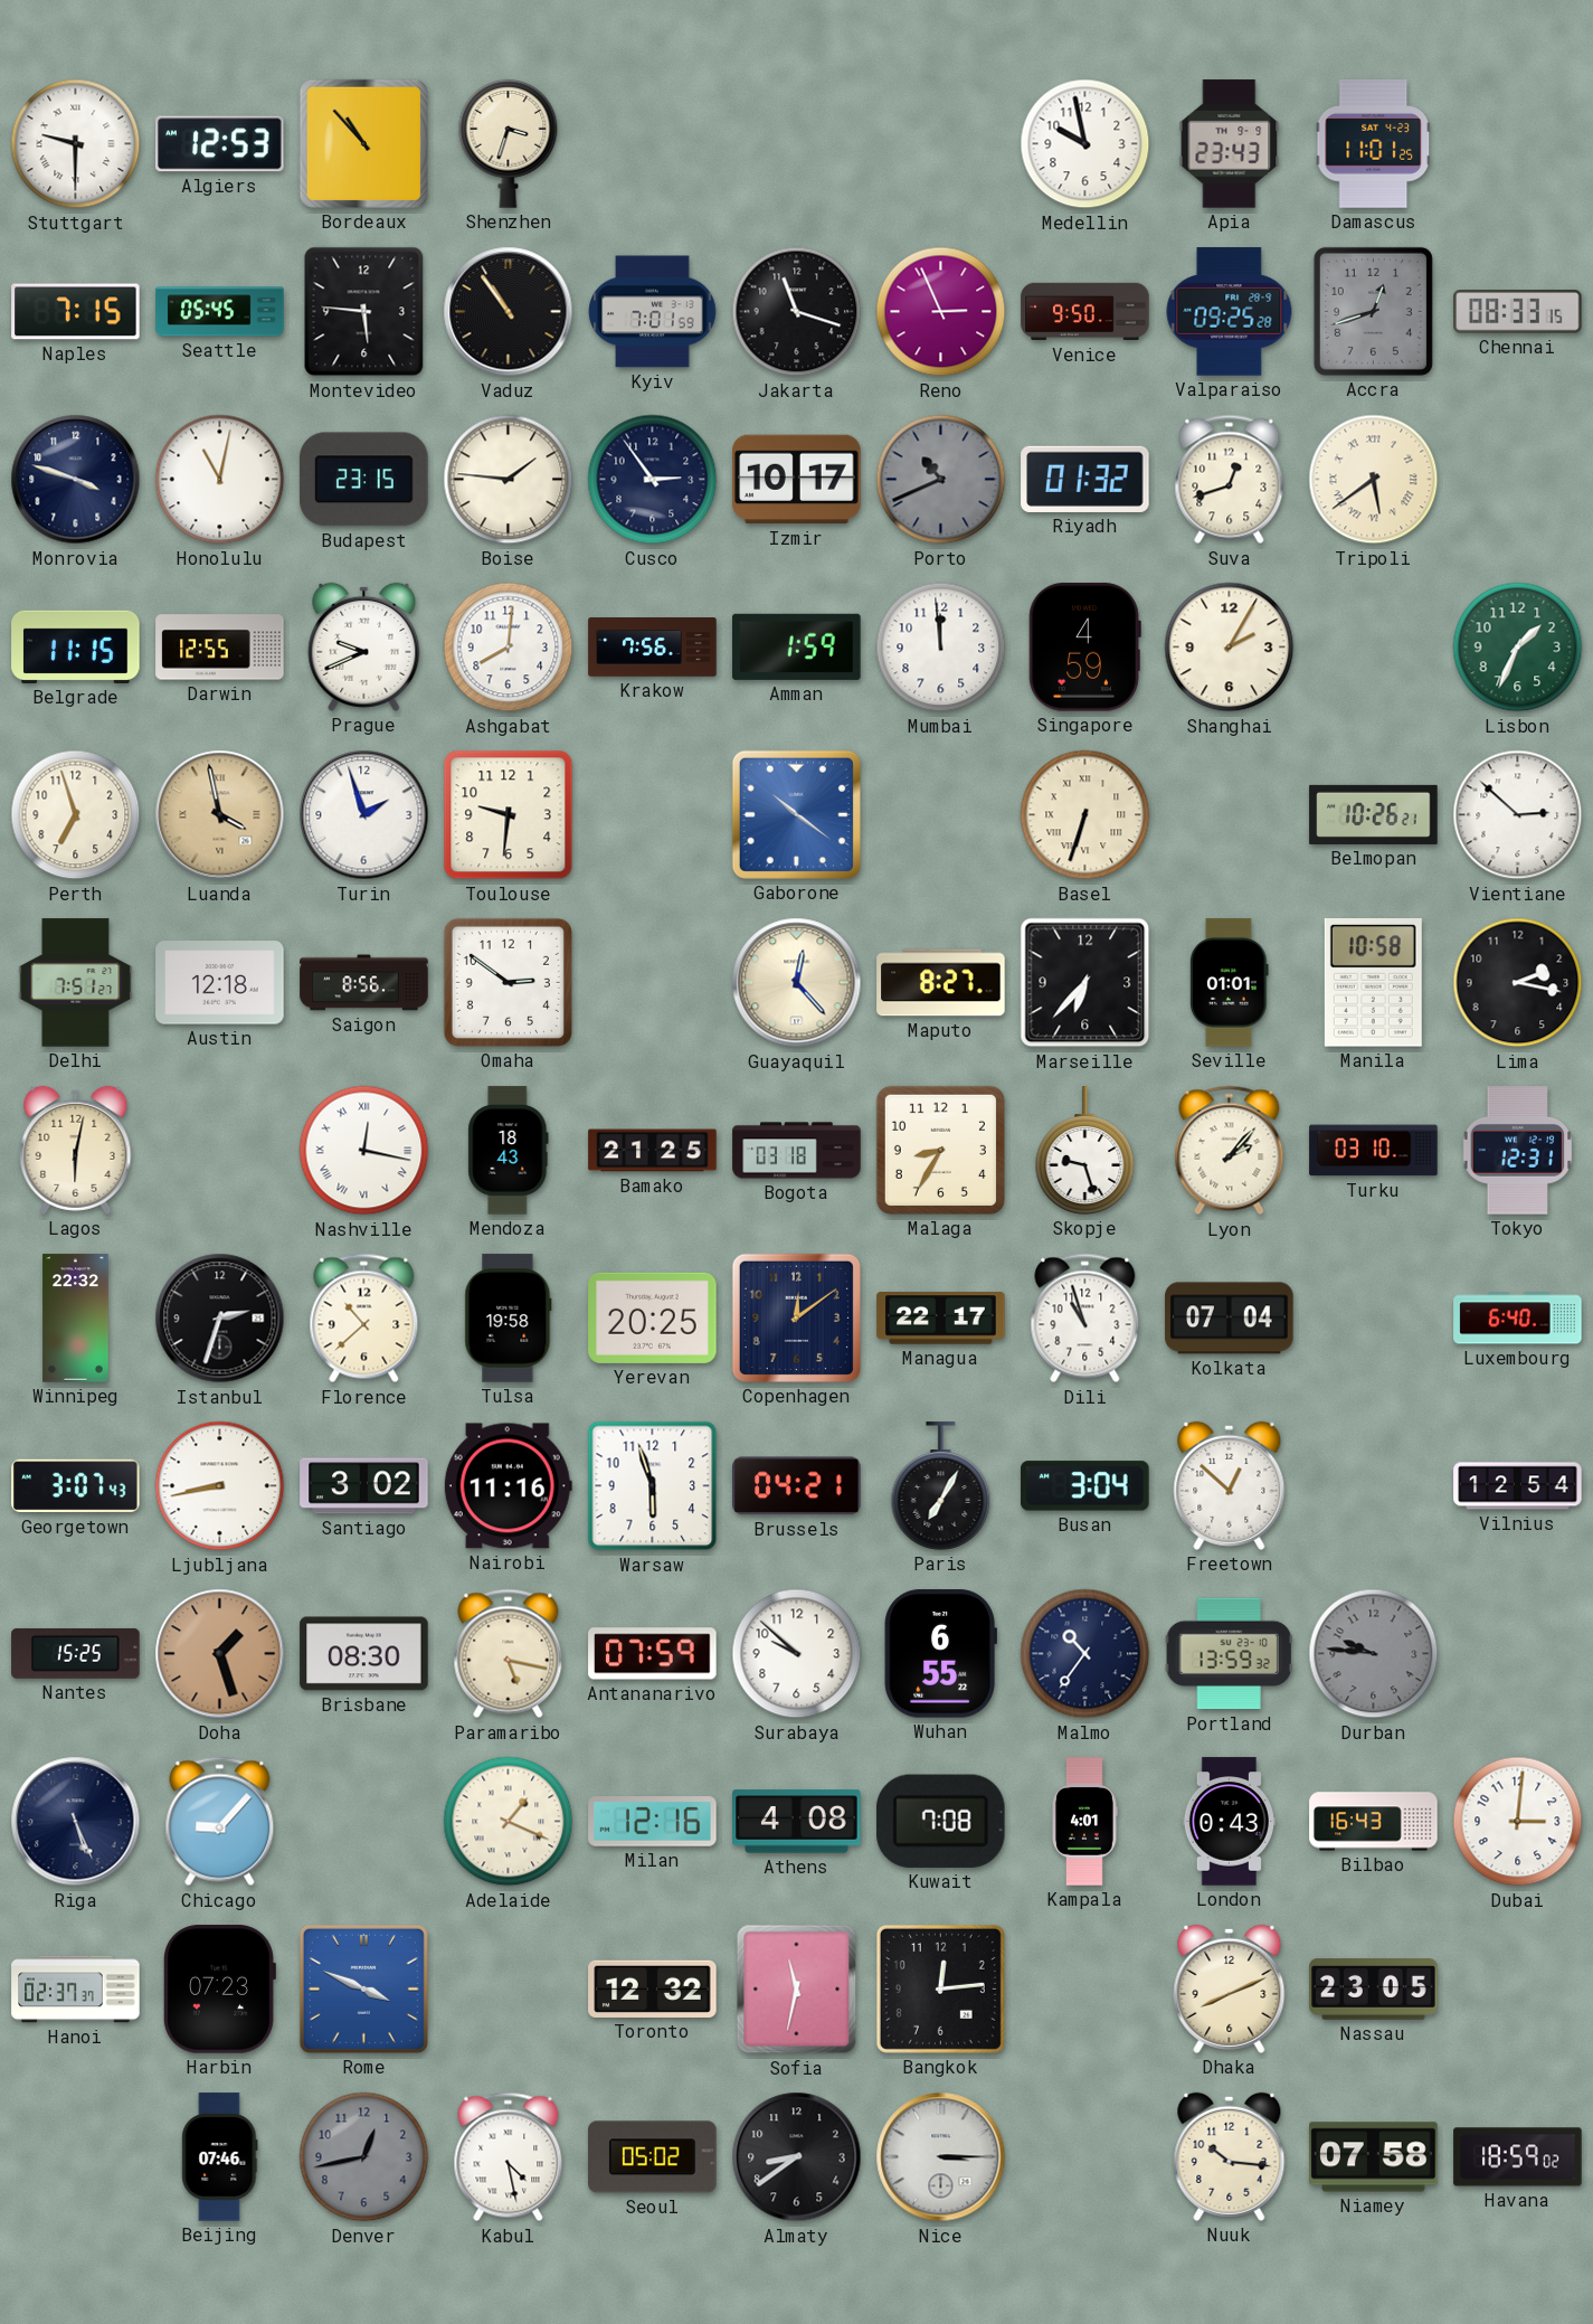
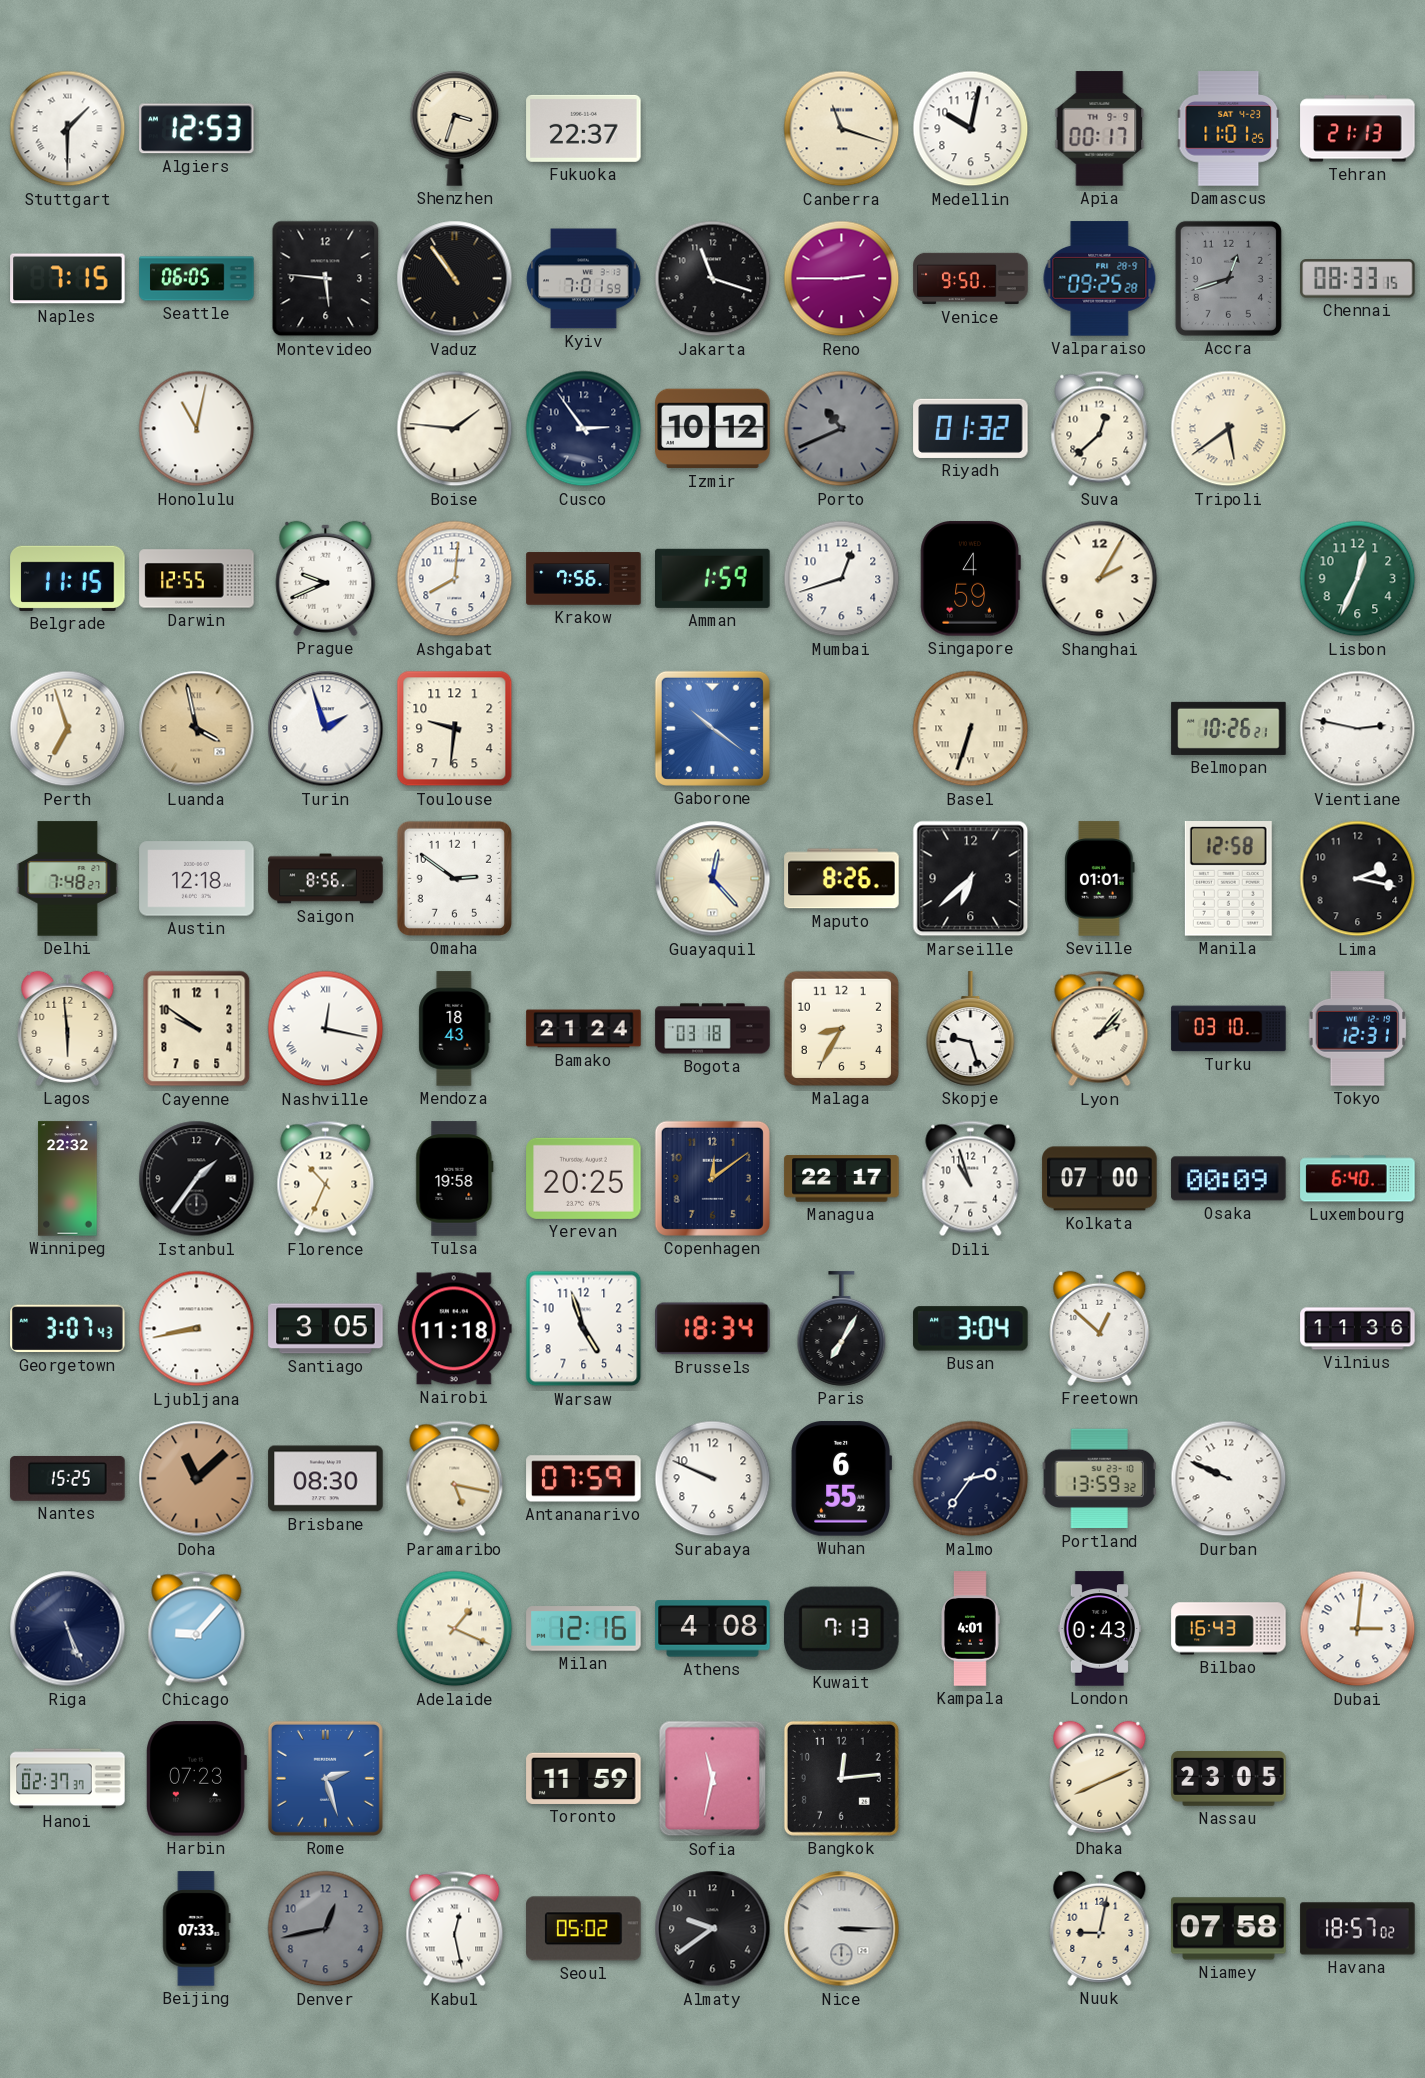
Stuttgart: 9:30 -> 1:30
Bordeaux: 10:53 -> none
Fukuoka: none -> 22:37
Canberra: none -> 11:18
Medellin: 9:58 -> 10:02
Apia: 23:43 -> 00:17
Tehran: none -> 21:13
Seattle: 05:45 -> 06:05
Reno: 2:56 -> 2:45
Monrovia: 3:48 -> none
Budapest: 23:15 -> none
Izmir: 10:17 -> 10:12
Suva: 12:42 -> 12:38
Mumbai: 11:59 -> 12:42
Lisbon: 1:34 -> 12:34
Vientiane: 2:52 -> 2:47
Delhi: 7:51 -> 7:48
Maputo: 8:27 -> 8:26
Marseille: 6:37 -> 6:38
Manila: 10:58 -> 12:58
Lagos: 6:02 -> 5:59
Cayenne: none -> 9:51
Bamako: 21:25 -> 21:24
Istanbul: 2:33 -> 1:36
Florence: 10:38 -> 10:34
Kolkata: 07:04 -> 07:00
Osaka: none -> 00:09
Santiago: 3:02 -> 3:05
Nairobi: 11:16 -> 11:18
Warsaw: 5:57 -> 4:57
Brussels: 04:21 -> 18:34
Vilnius: 12:54 -> 11:36
Doha: 1:27 -> 11:08
Surabaya: 9:52 -> 9:49
Malmo: 10:36 -> 2:36
Durban: 9:46 -> 9:49
Durban dial: grey -> white
Kuwait: 7:08 -> 7:13
Rome: 3:49 -> 2:27
Toronto: 12:32 -> 11:59
Beijing: 07:46 -> 07:33
Kabul: 4:28 -> 12:28
Almaty: 8:39 -> 9:39
Nuuk: 10:16 -> 9:02
Havana: 18:59 -> 18:57
